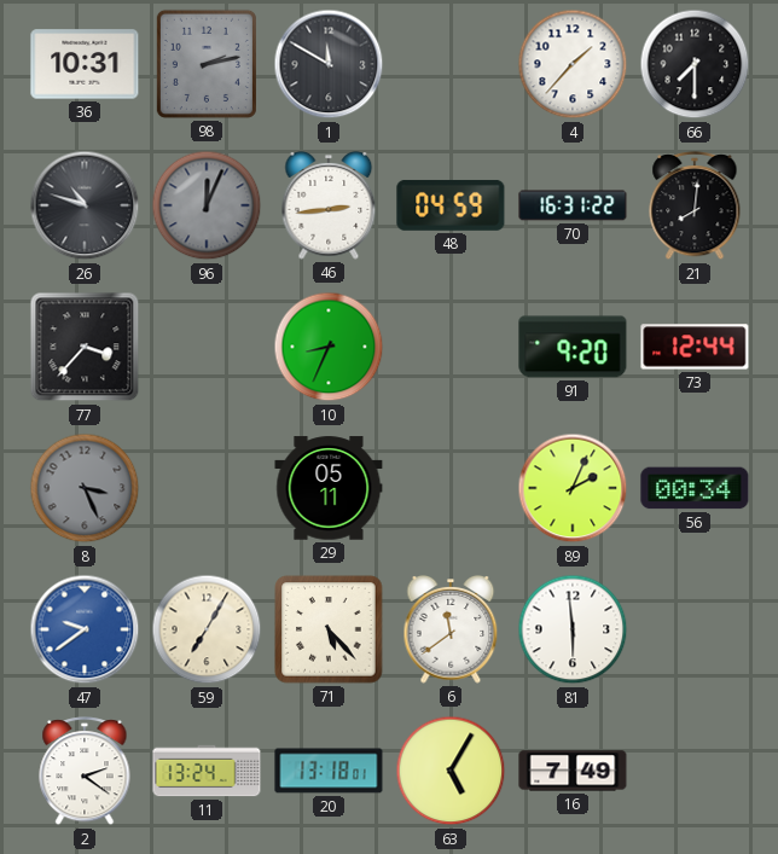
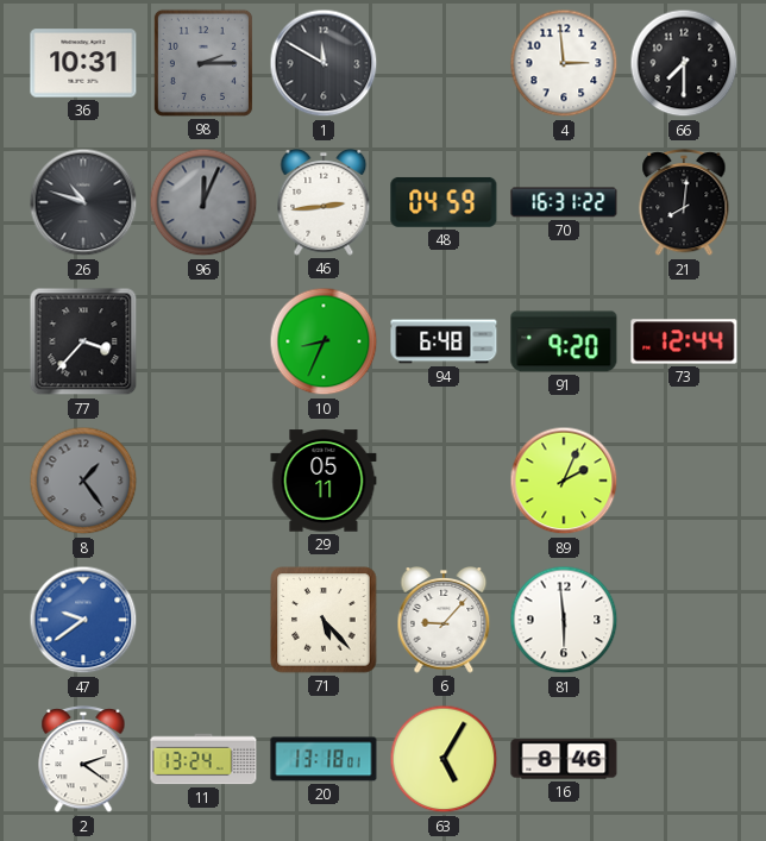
98: 2:13 -> 2:15
4: 1:37 -> 2:59
94: none -> 6:48
8: 3:26 -> 1:24
56: 00:34 -> none
59: 7:05 -> none
6: 11:39 -> 9:07
16: 7:49 -> 8:46
